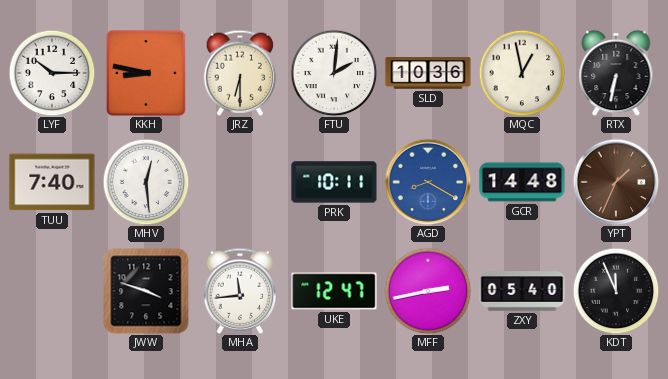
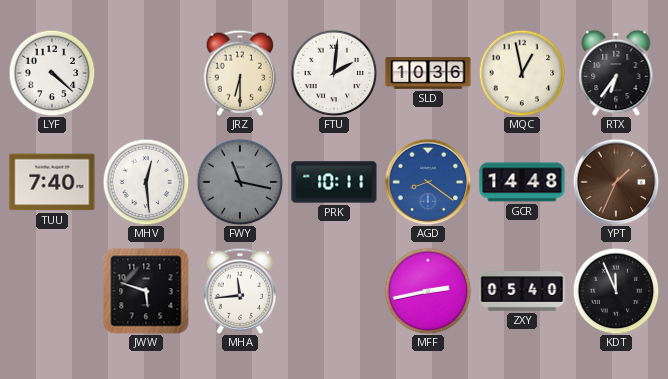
LYF: 10:15 -> 4:22
KKH: 8:47 -> none
RTX: 6:32 -> 6:36
FWY: none -> 11:17
AGD: 8:20 -> 8:21
JWW: 3:48 -> 5:48
UKE: 12:47 -> none
